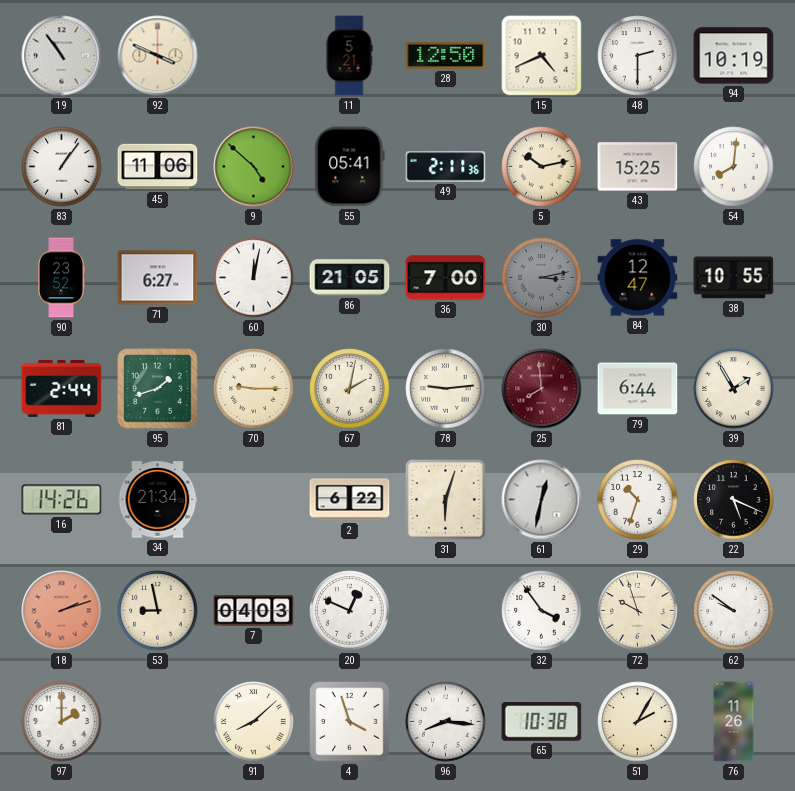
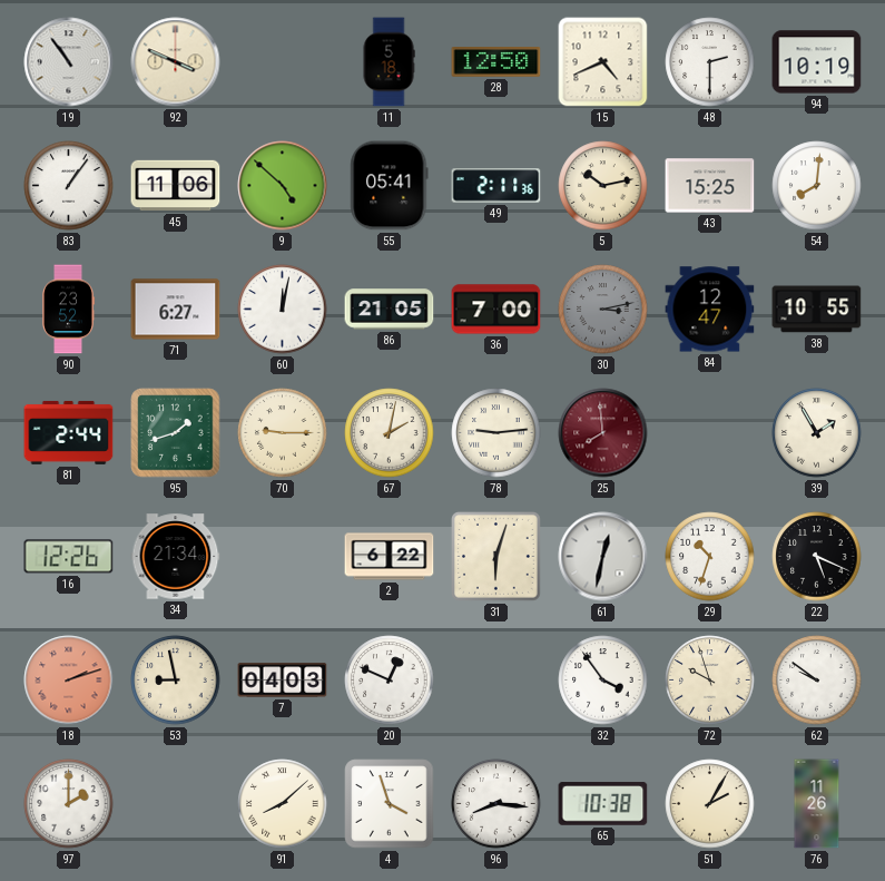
11: 5:21 -> 5:18
79: 6:44 -> none
16: 14:26 -> 12:26
